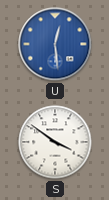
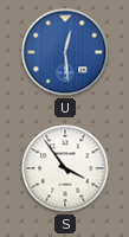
S: 3:51 -> 3:54
